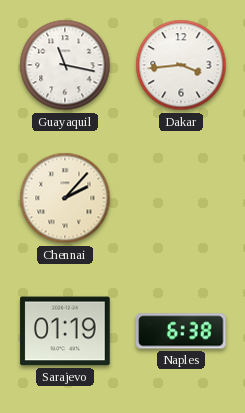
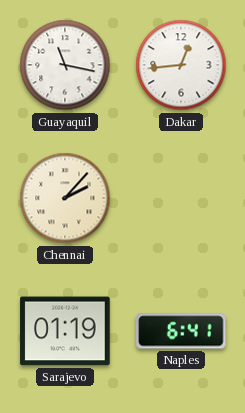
Dakar: 3:44 -> 12:44
Naples: 6:38 -> 6:41
